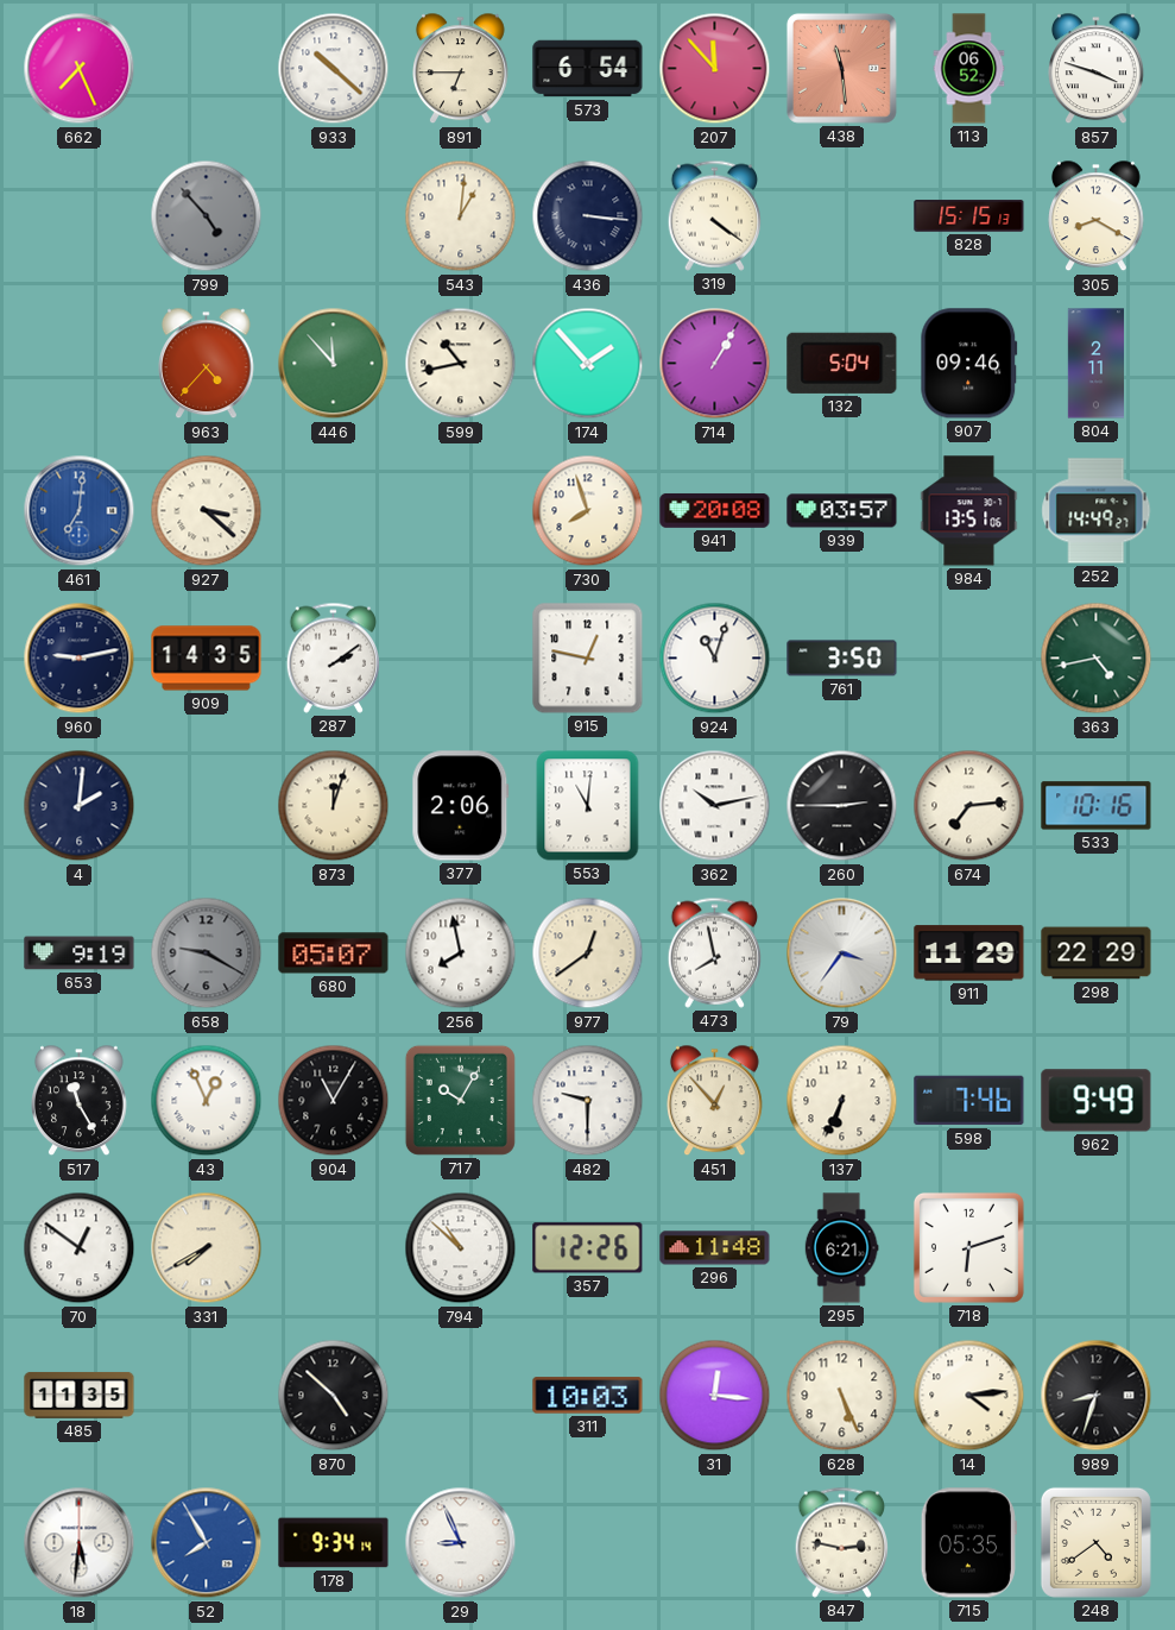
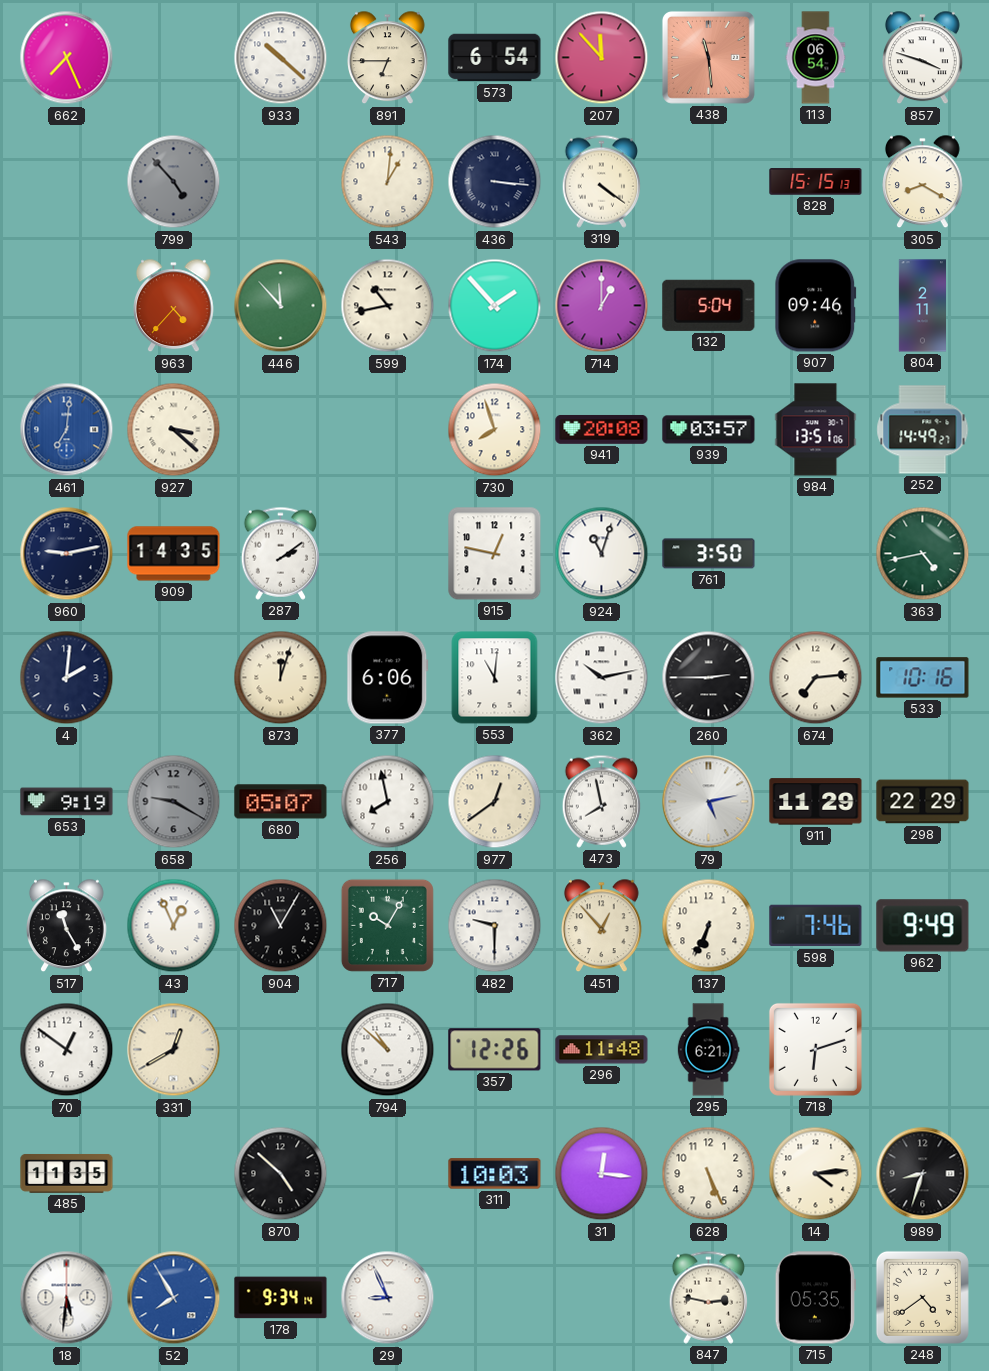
113: 06:52 -> 06:54
714: 1:05 -> 1:00
377: 2:06 -> 6:06
79: 3:36 -> 5:13
331: 7:40 -> 12:40
